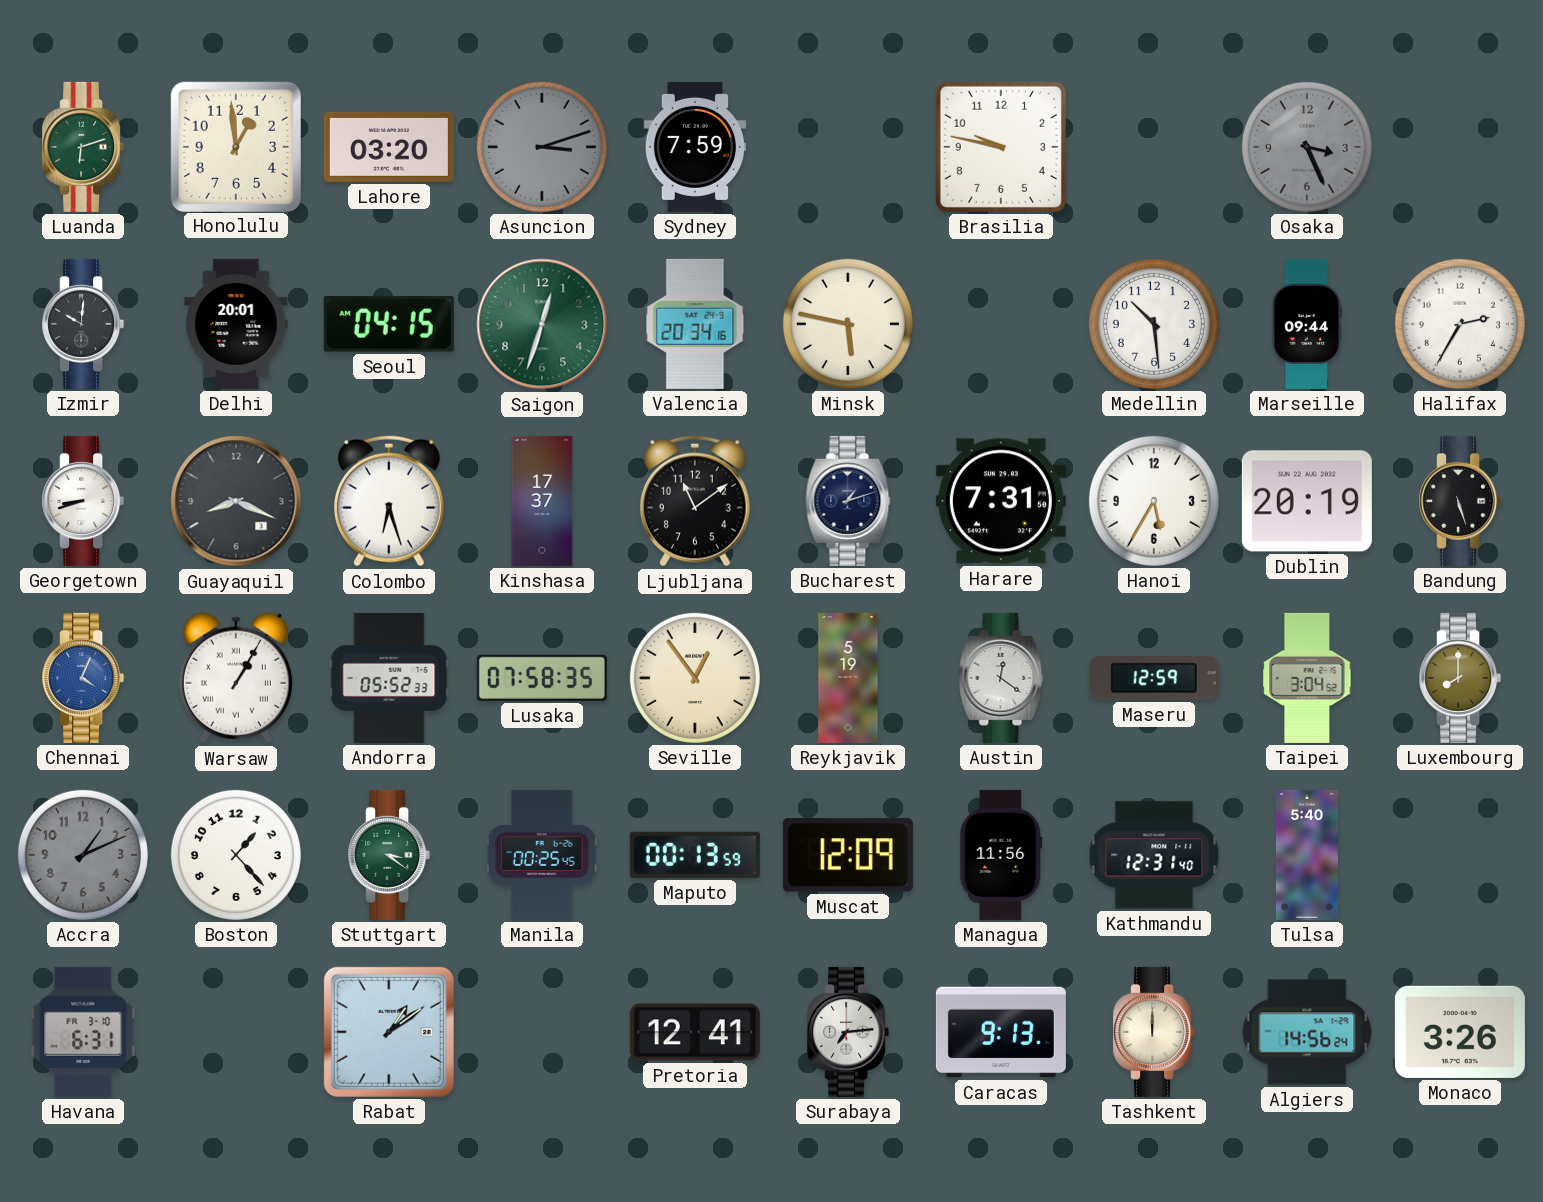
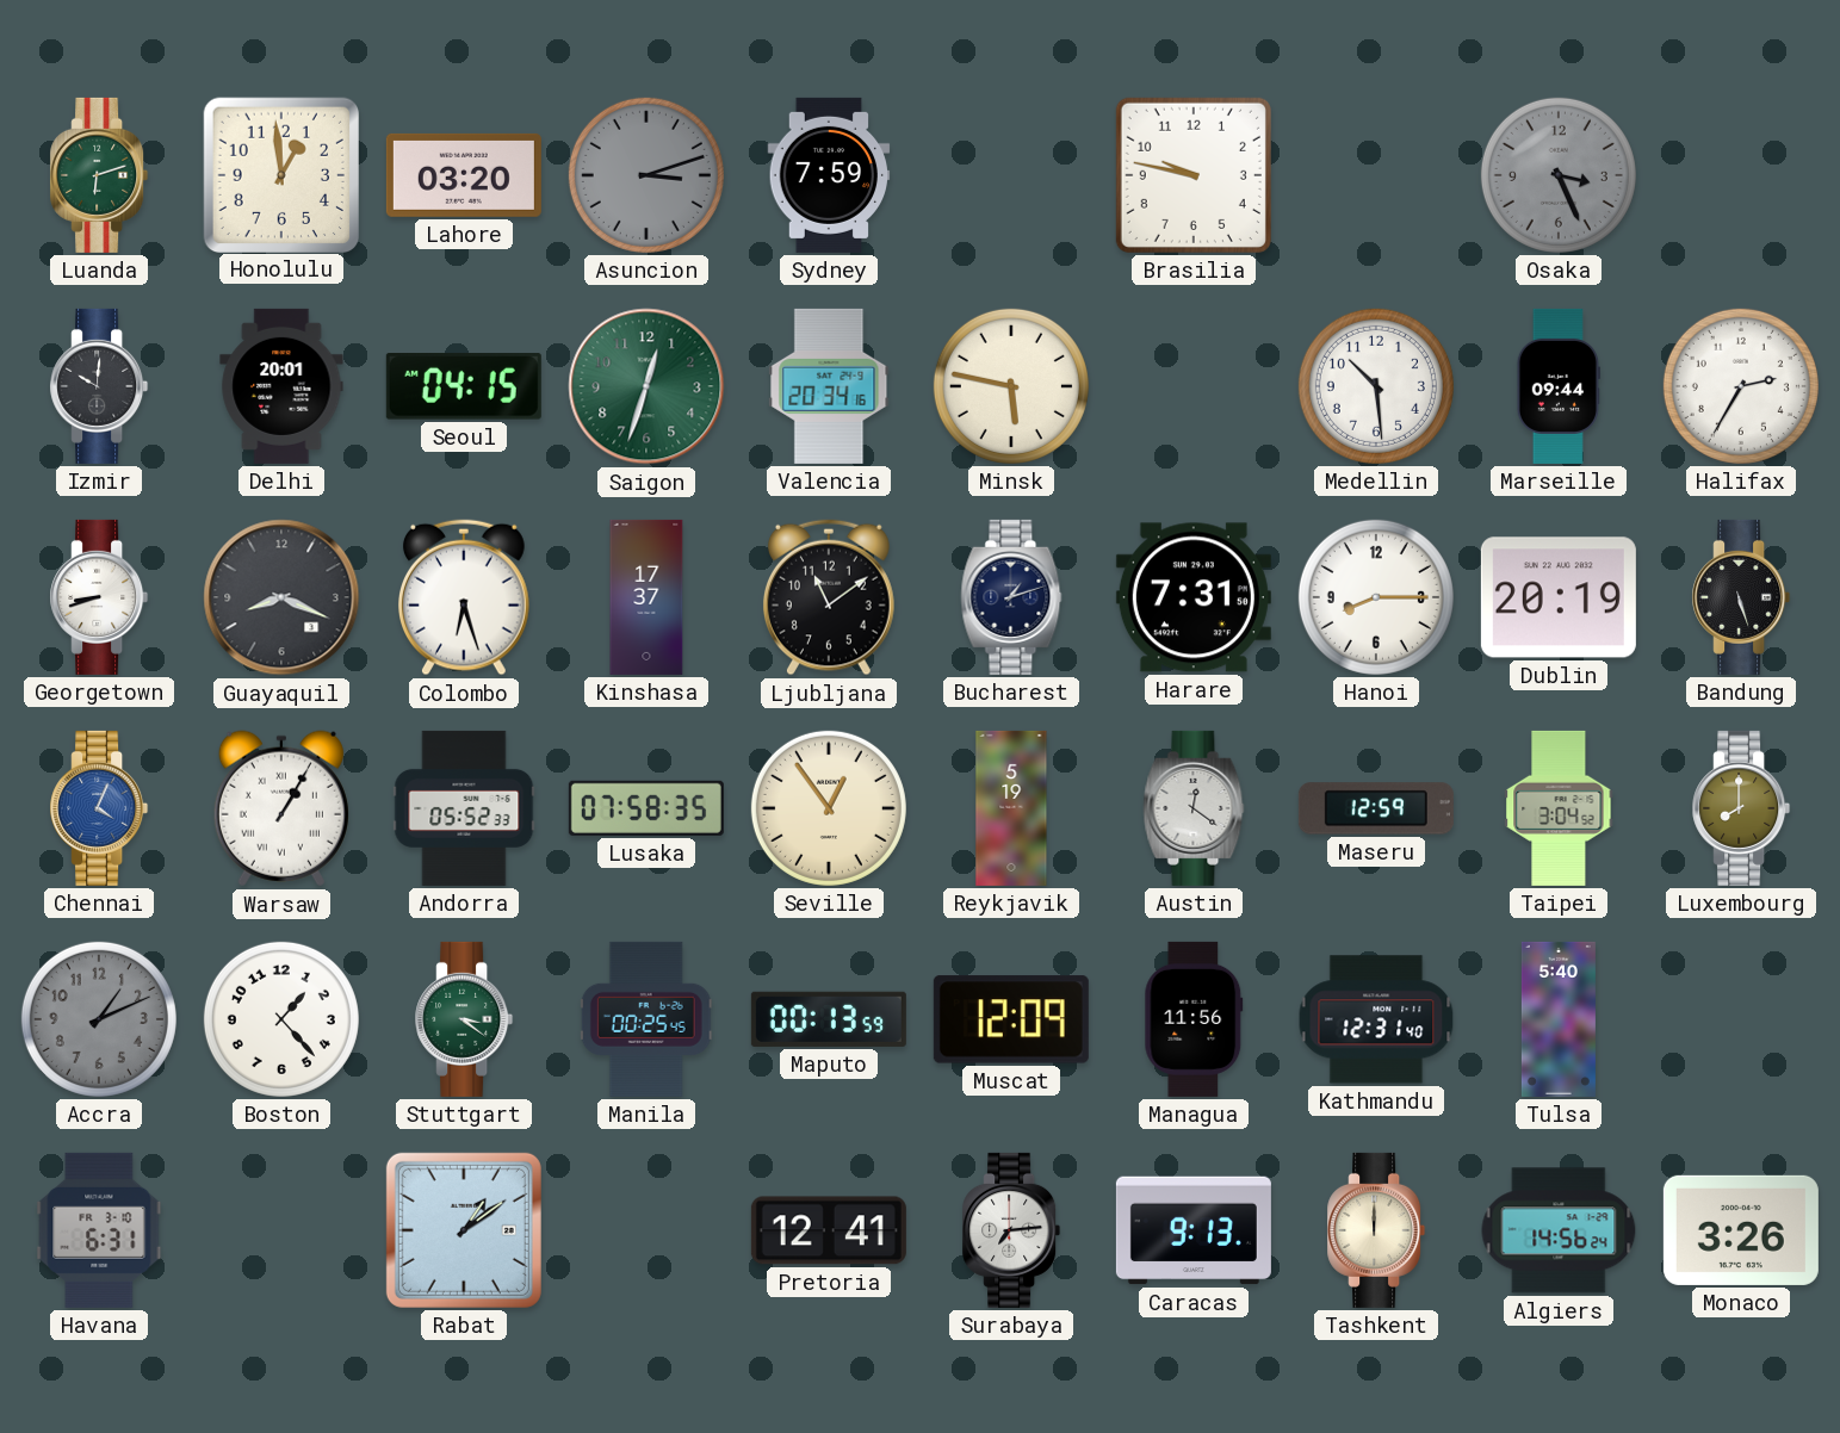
Hanoi: 5:35 -> 8:15
